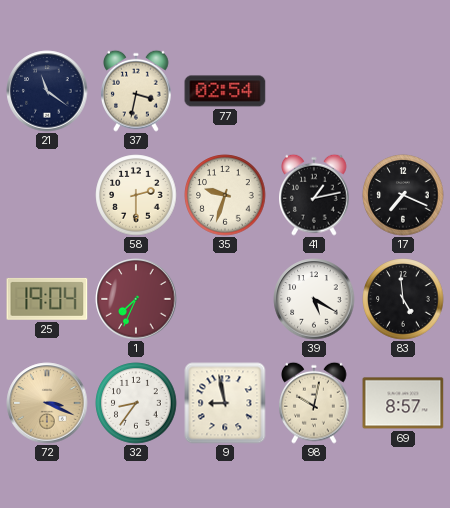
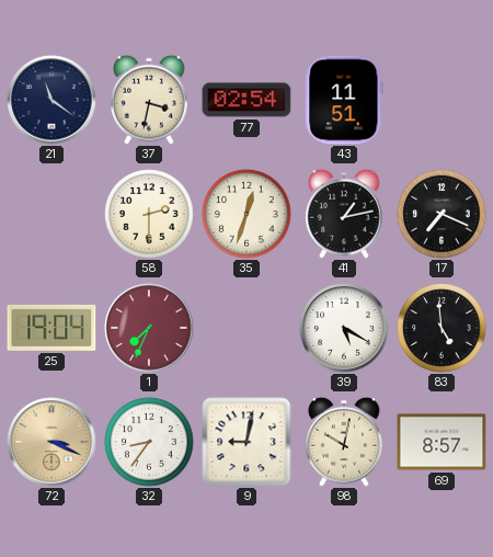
43: none -> 11:51
35: 9:33 -> 12:33
9: 8:58 -> 9:02
